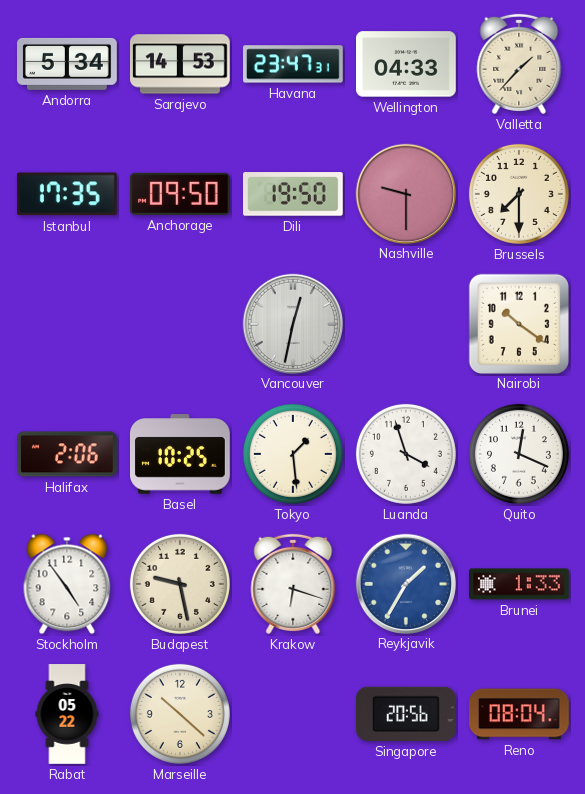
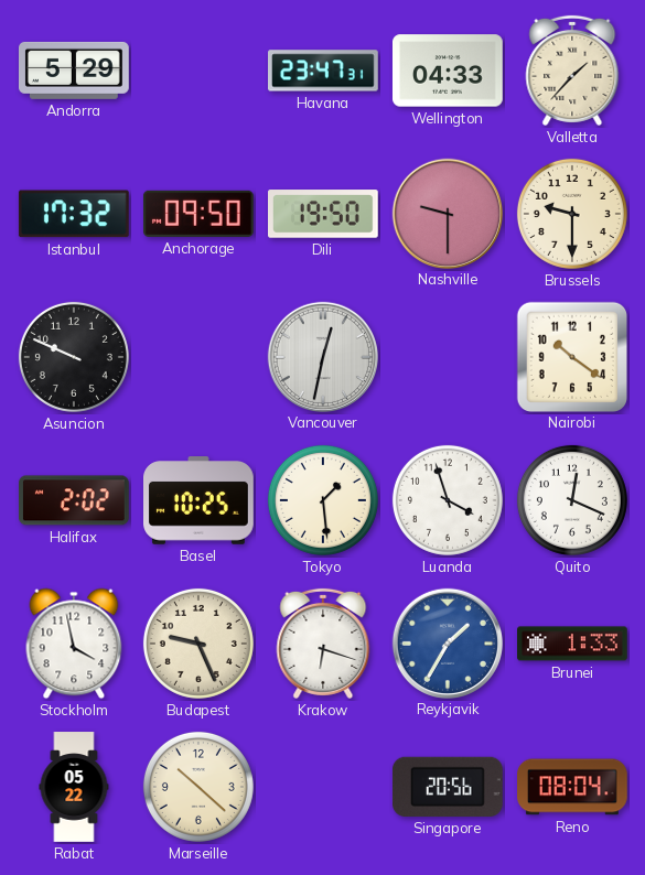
Andorra: 5:34 -> 5:29
Sarajevo: 14:53 -> none
Istanbul: 17:35 -> 17:32
Brussels: 7:30 -> 9:30
Asuncion: none -> 9:49
Halifax: 2:06 -> 2:02
Stockholm: 4:54 -> 3:58
Budapest: 9:28 -> 9:26
